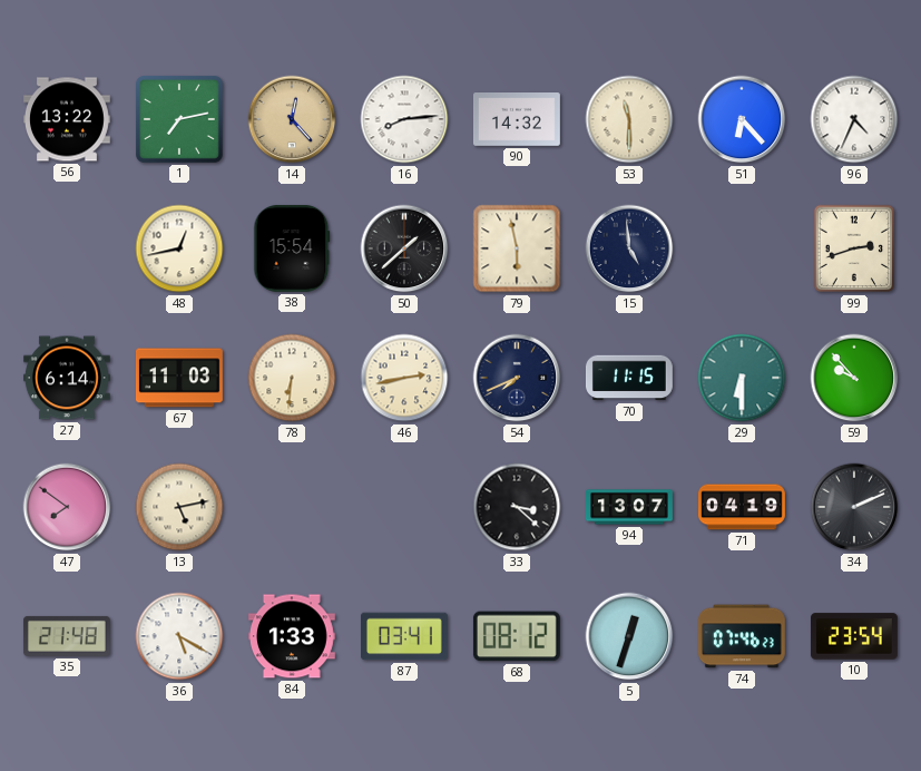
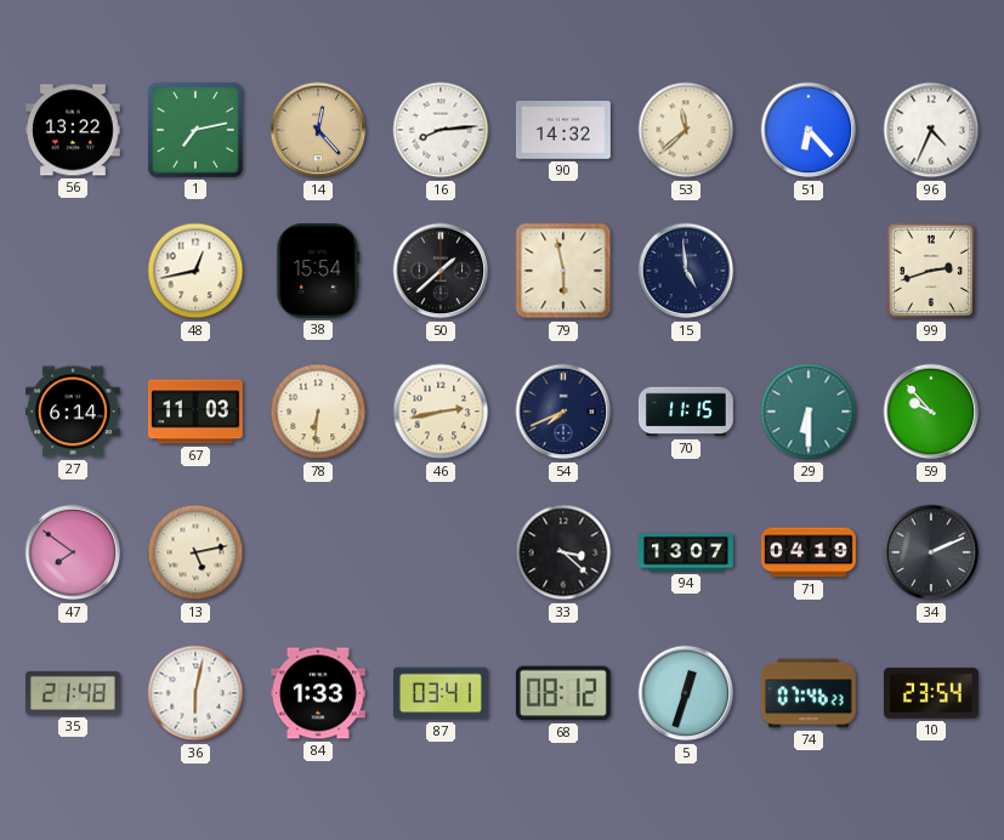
53: 11:30 -> 11:38
36: 5:20 -> 6:02
